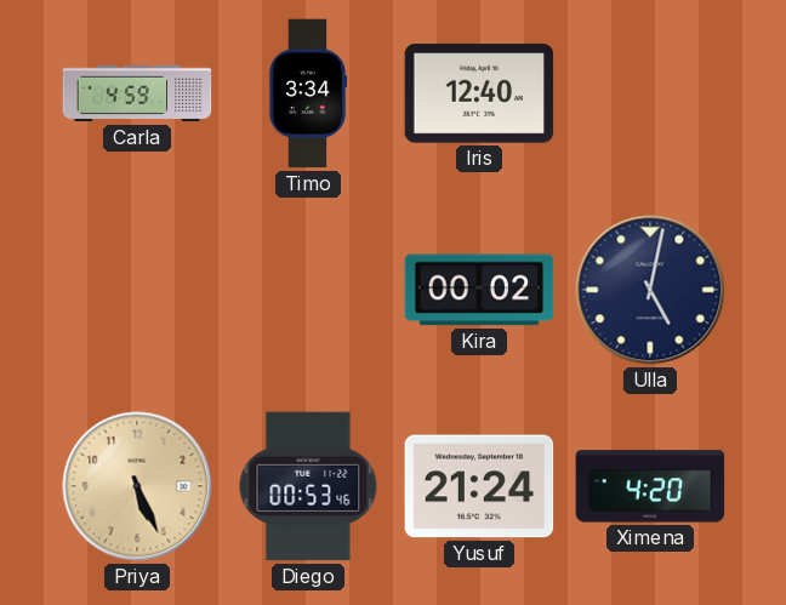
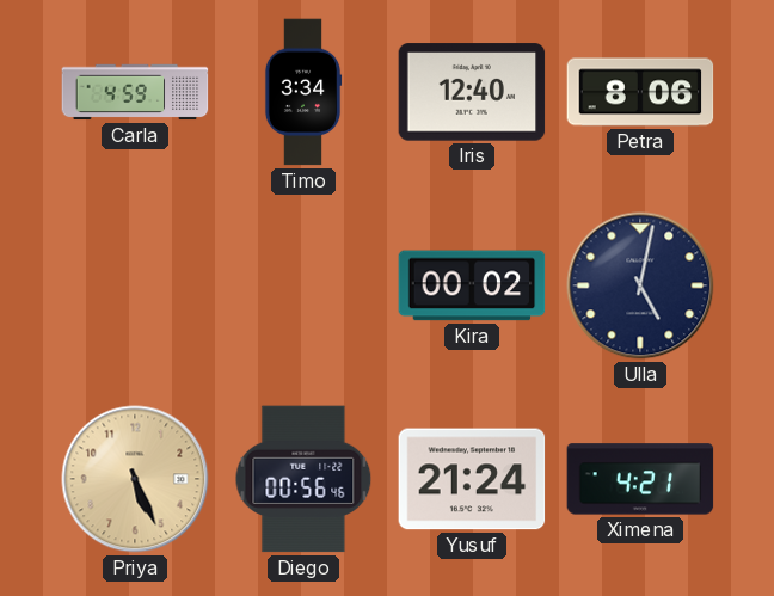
Petra: none -> 8:06
Diego: 00:53 -> 00:56
Ximena: 4:20 -> 4:21
